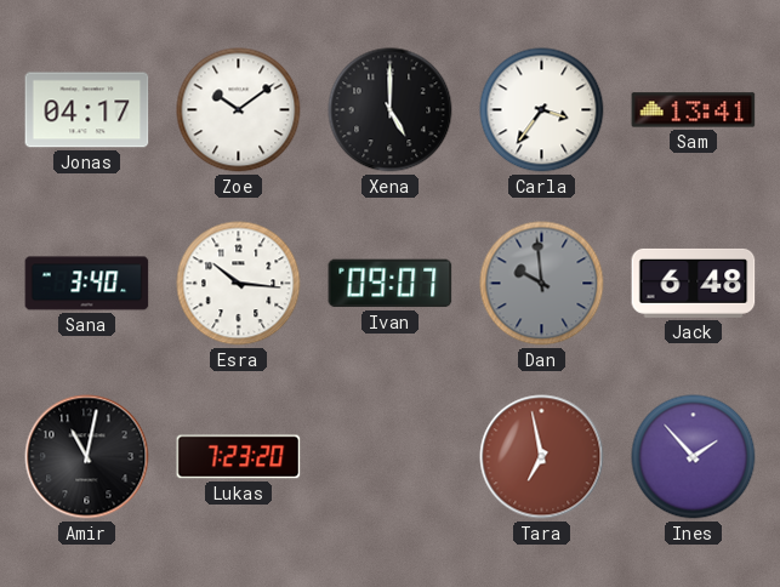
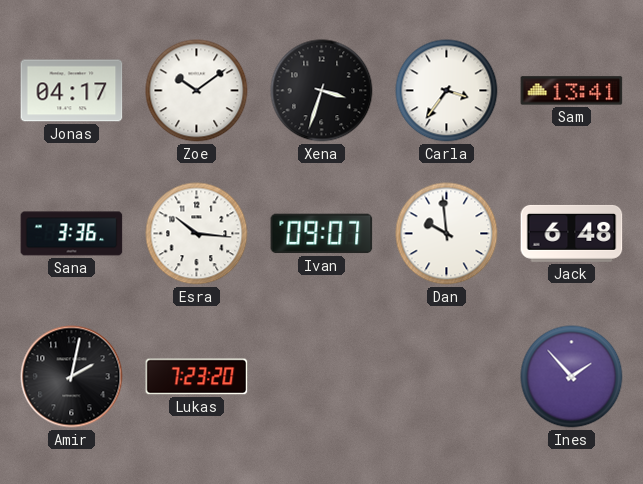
Xena: 5:00 -> 3:33
Sana: 3:40 -> 3:36
Dan dial: grey -> white
Amir: 11:02 -> 2:02
Tara: 6:58 -> none
